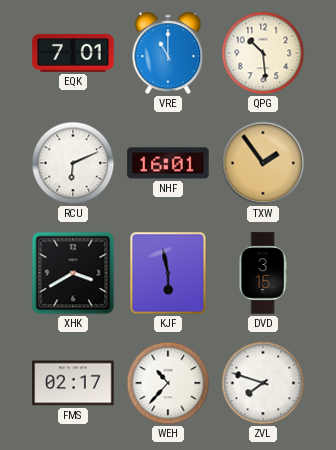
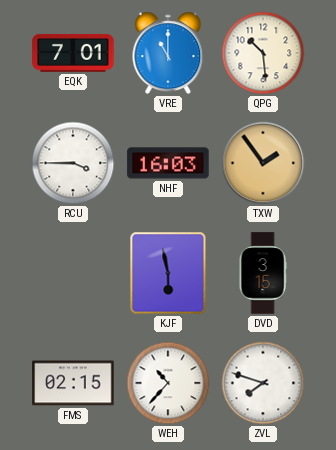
RCU: 6:11 -> 3:45
NHF: 16:01 -> 16:03
XHK: 3:40 -> none
FMS: 02:17 -> 02:15
